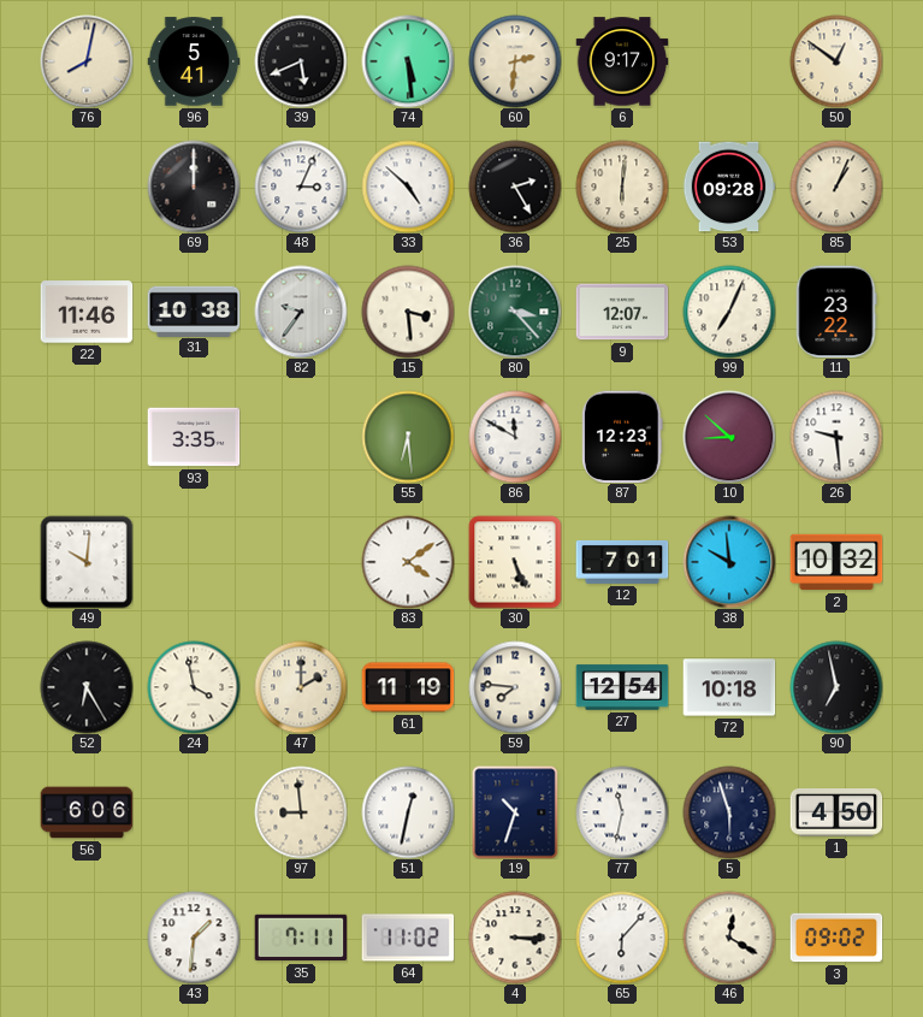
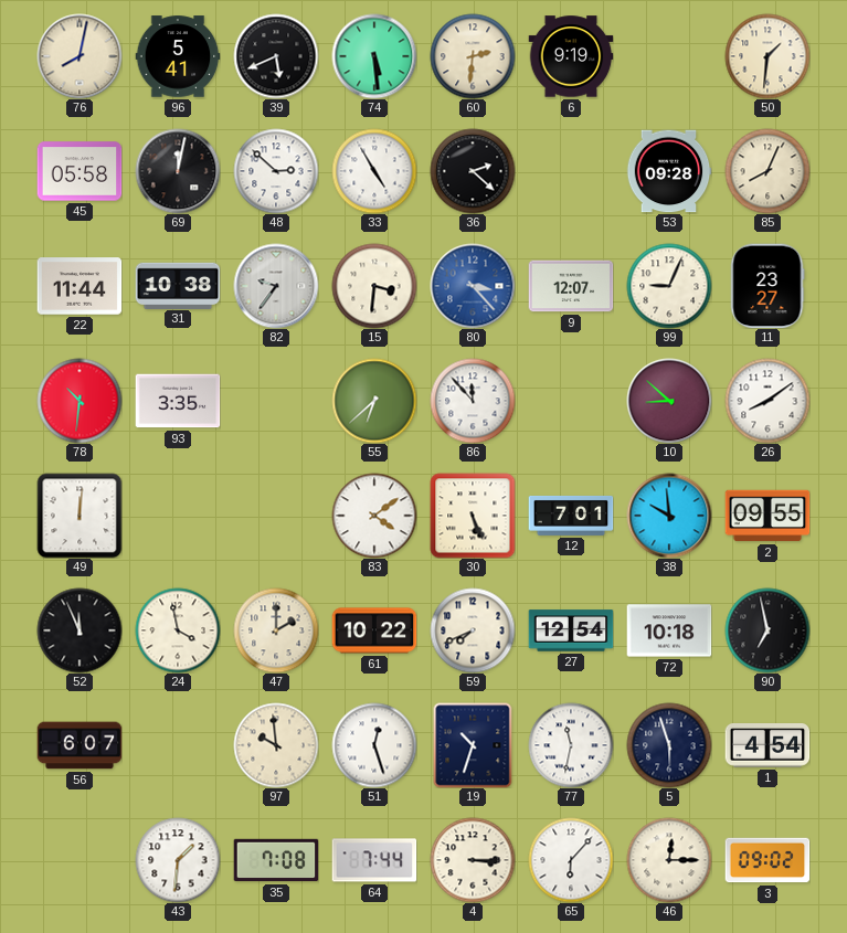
6: 9:17 -> 9:19
50: 12:51 -> 1:31
45: none -> 05:58
69: 12:00 -> 12:02
48: 3:04 -> 2:52
33: 4:52 -> 4:55
36: 2:25 -> 2:22
25: 6:01 -> none
85: 1:04 -> 8:04
22: 11:46 -> 11:44
15: 3:29 -> 3:31
80 dial: green -> blue
99: 7:04 -> 9:04
11: 23:22 -> 23:27
78: none -> 10:31
55: 6:29 -> 6:38
86: 11:50 -> 11:53
87: 12:23 -> none
26: 9:29 -> 8:09
49: 10:01 -> 12:01
2: 10:32 -> 09:55
52: 6:25 -> 11:56
61: 11:19 -> 10:22
59: 7:46 -> 7:41
56: 6:06 -> 6:07
97: 8:59 -> 9:59
51: 12:32 -> 12:27
1: 4:50 -> 4:54
35: 7:11 -> 7:08
64: 11:02 -> 7:44
46: 12:20 -> 12:15
